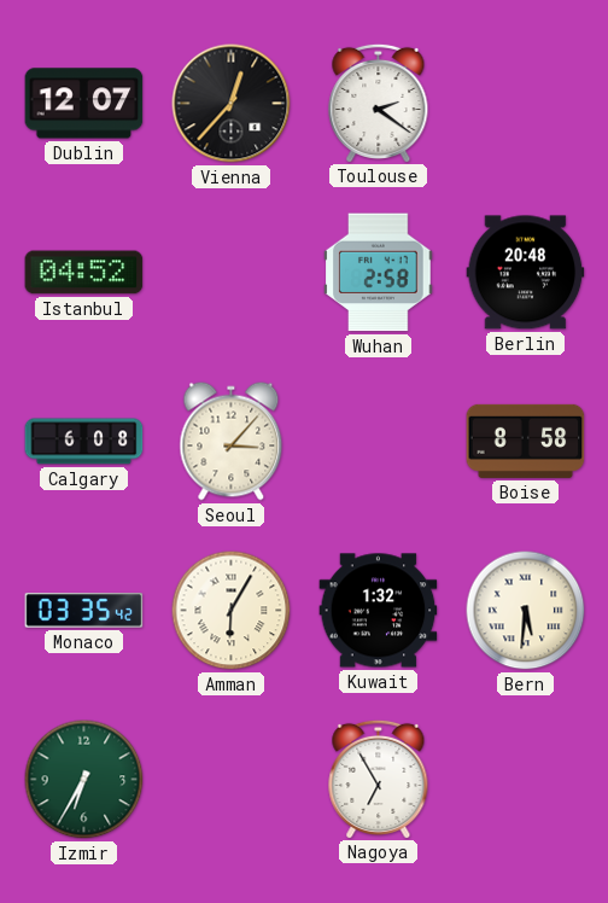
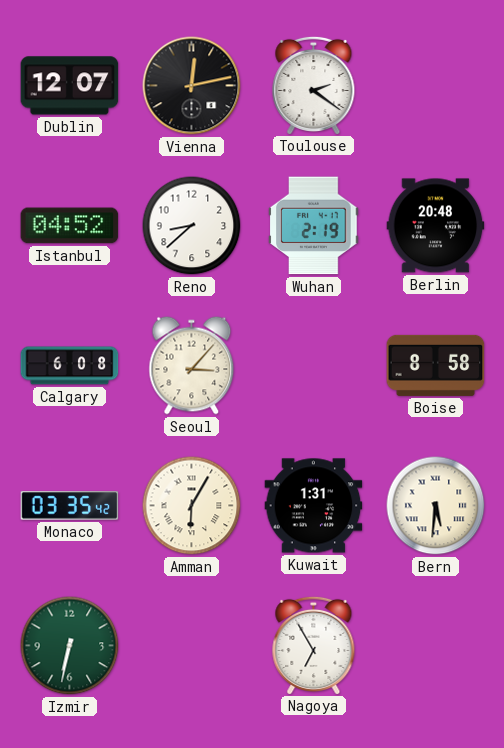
Vienna: 12:37 -> 12:13
Reno: none -> 8:38
Wuhan: 2:58 -> 2:19
Kuwait: 1:32 -> 1:31
Izmir: 6:35 -> 6:32
